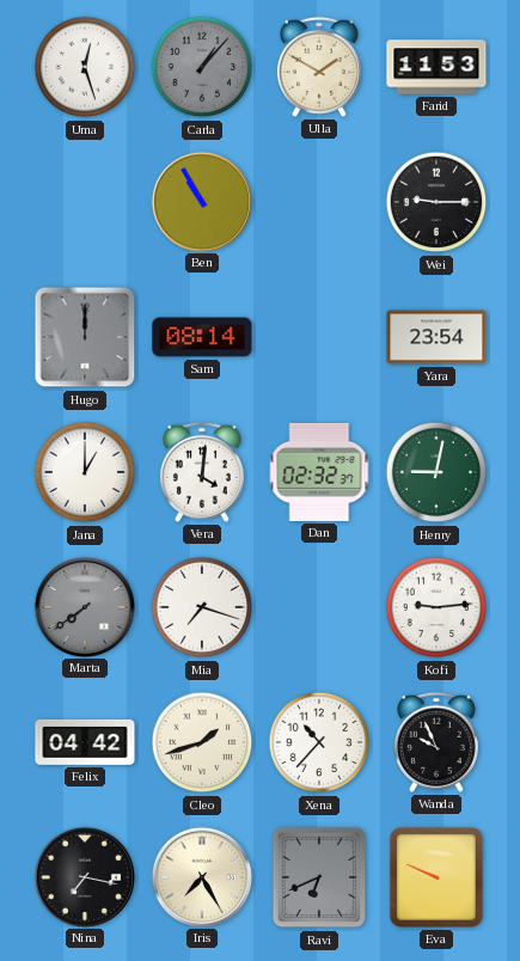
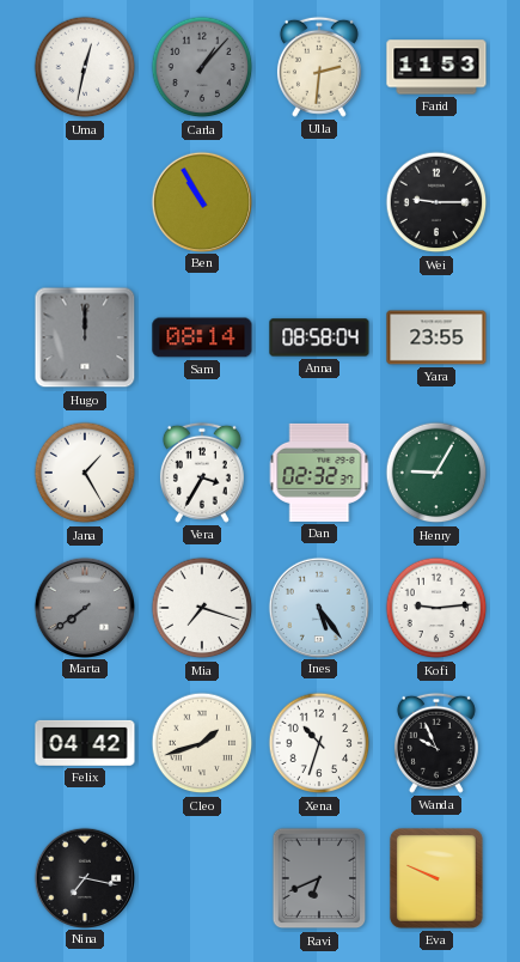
Uma: 12:27 -> 12:32
Ulla: 1:50 -> 2:31
Anna: none -> 08:58
Yara: 23:54 -> 23:55
Jana: 1:00 -> 1:25
Vera: 4:01 -> 3:35
Henry: 9:02 -> 9:05
Ines: none -> 5:24
Xena: 10:37 -> 10:33
Iris: 7:25 -> none
